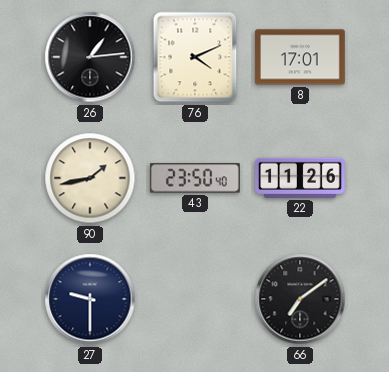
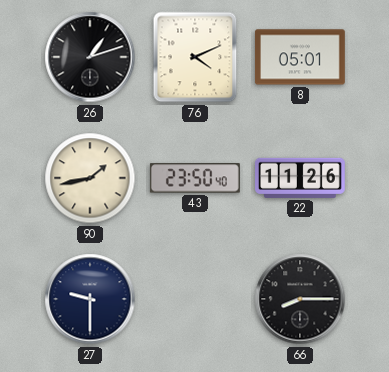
26: 1:14 -> 1:12
8: 17:01 -> 05:01
66: 7:09 -> 8:15
